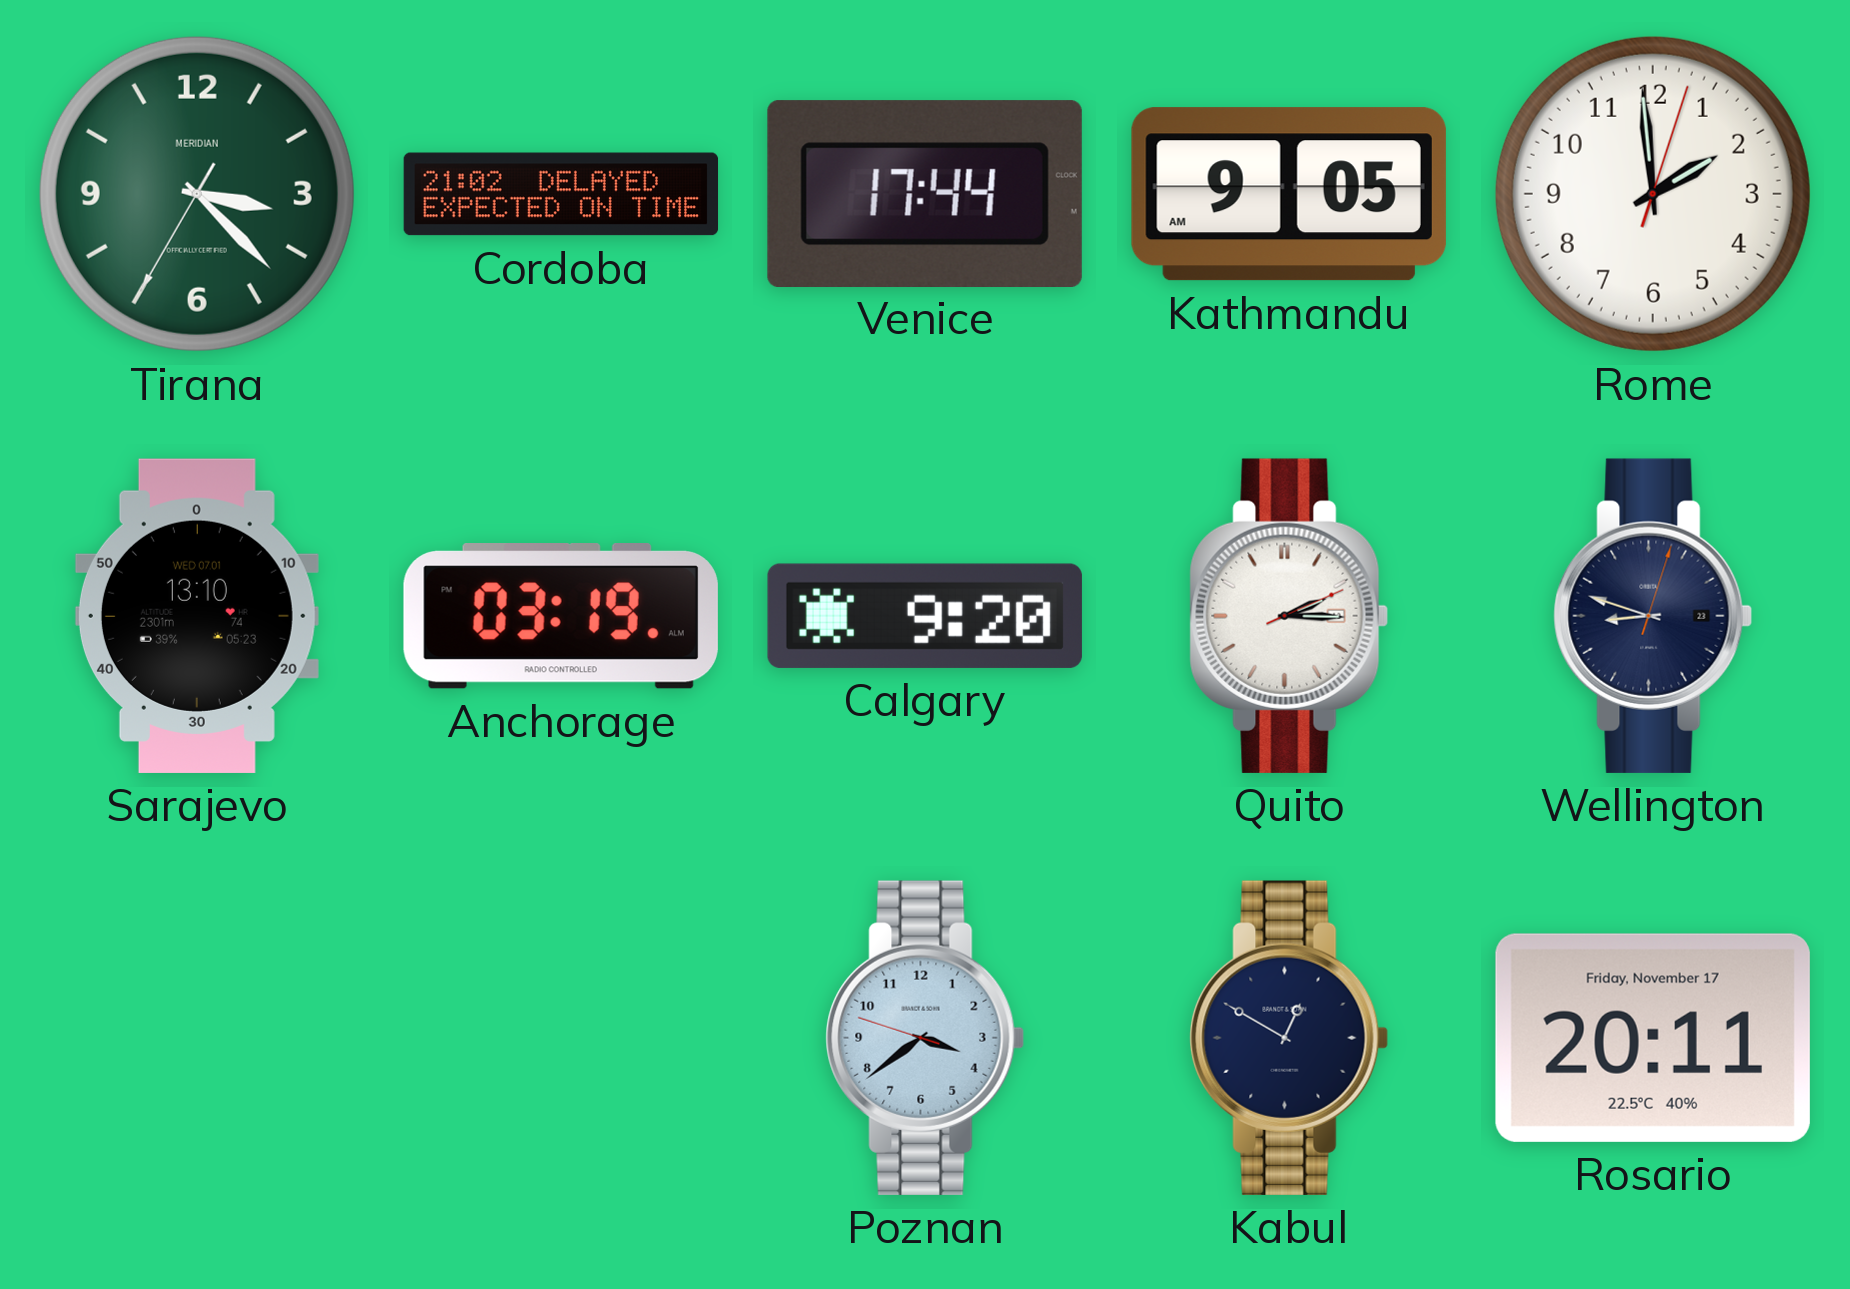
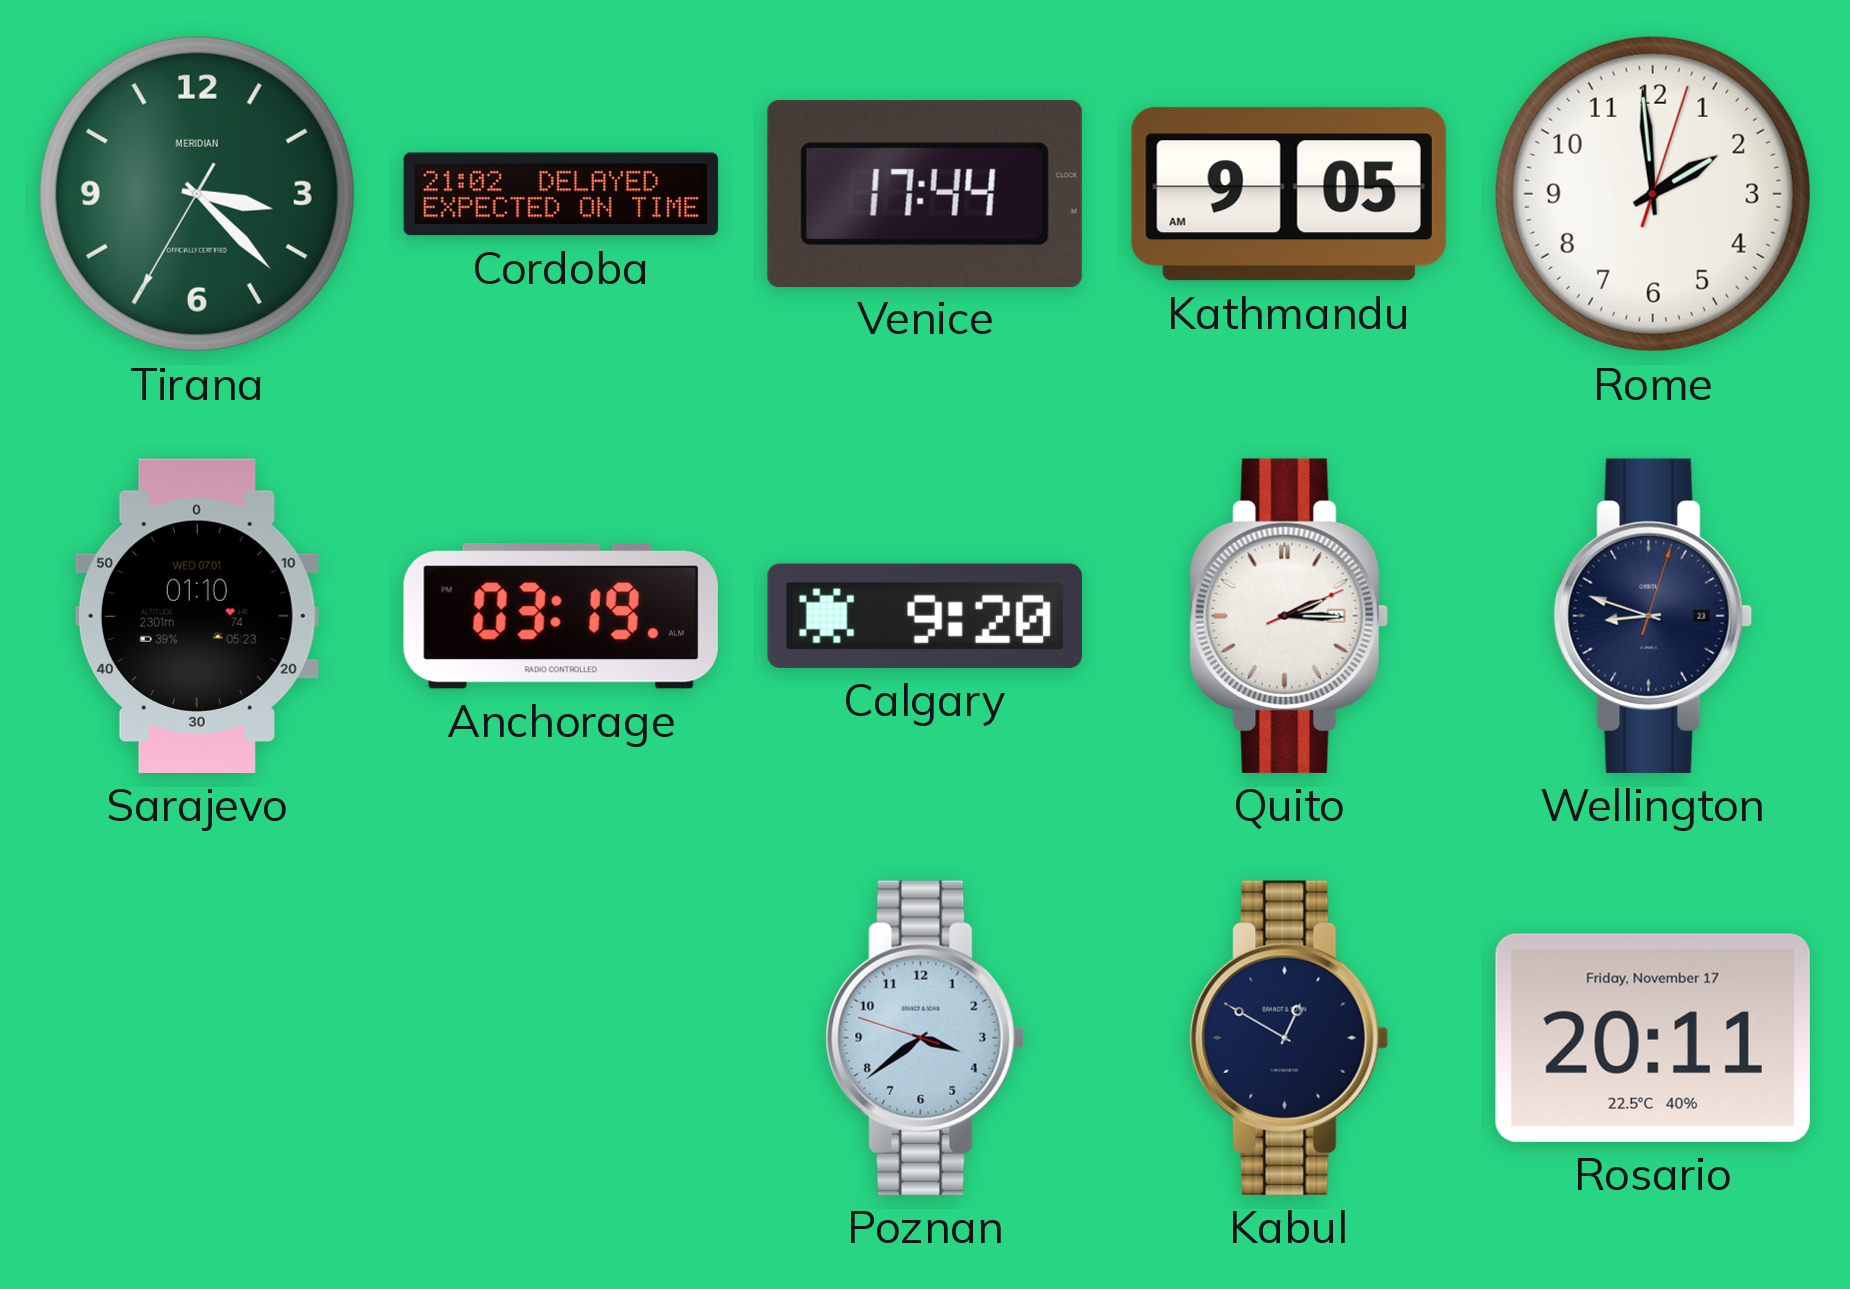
Sarajevo: 13:10 -> 01:10
